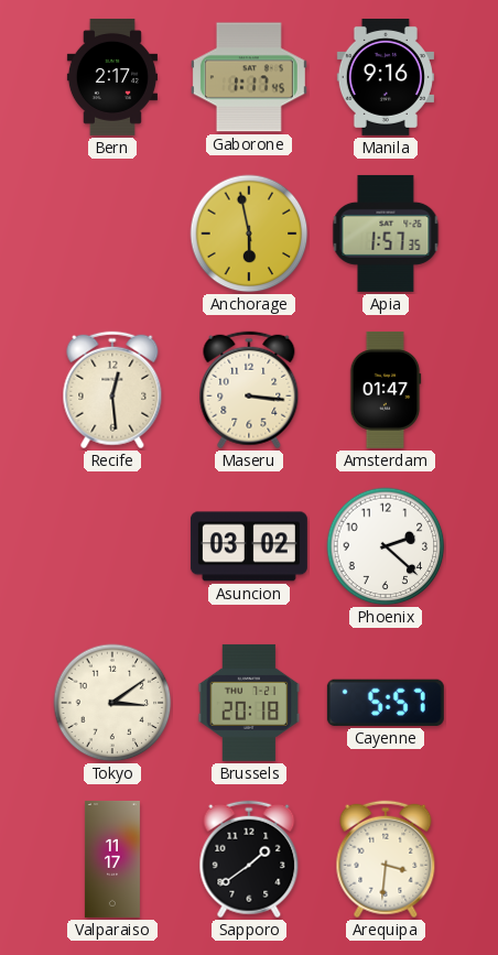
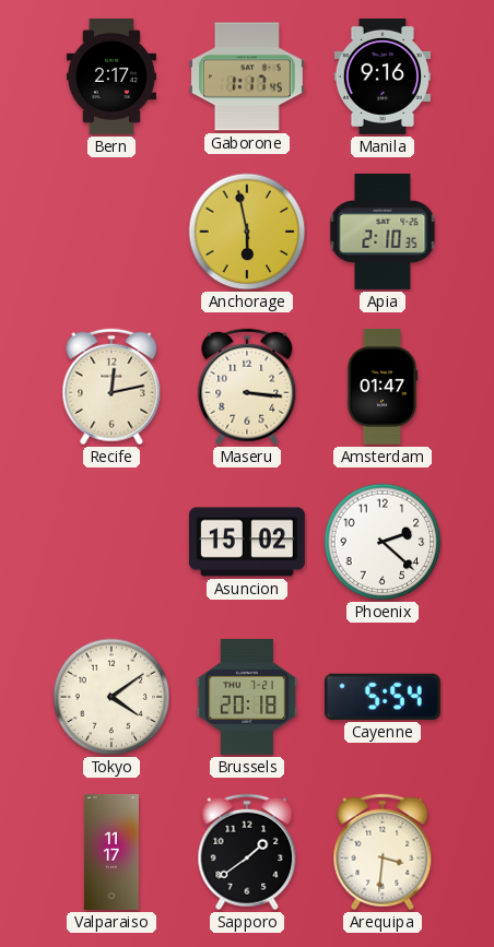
Apia: 1:57 -> 2:10
Recife: 12:29 -> 12:13
Asuncion: 03:02 -> 15:02
Tokyo: 3:09 -> 4:09
Cayenne: 5:57 -> 5:54
